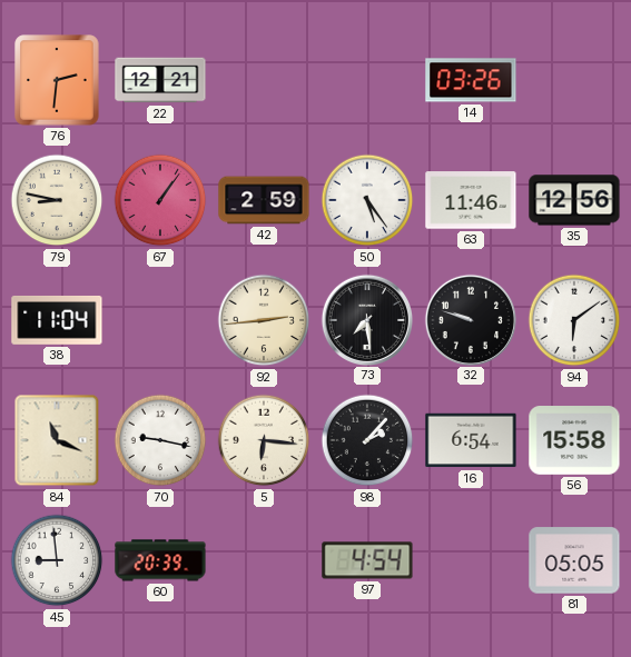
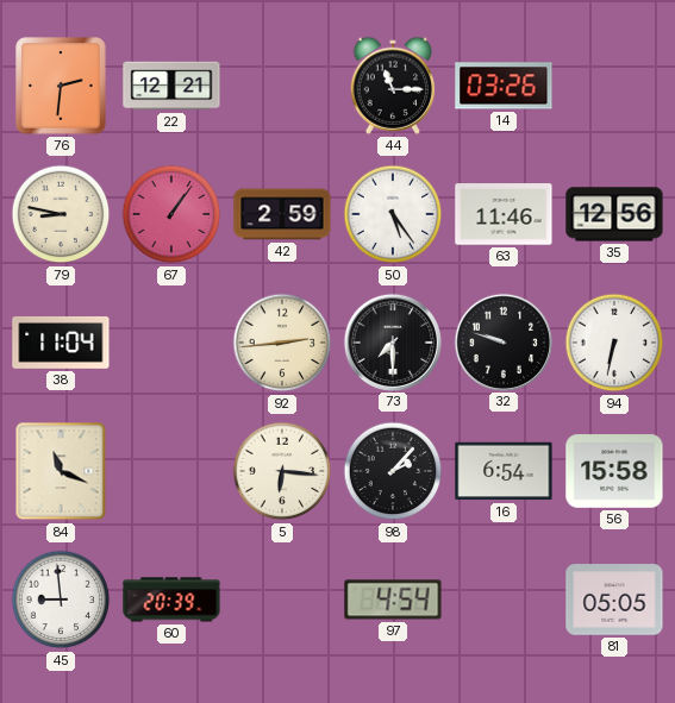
44: none -> 11:15
73: 7:29 -> 7:30
94: 6:09 -> 6:32
70: 9:17 -> none
